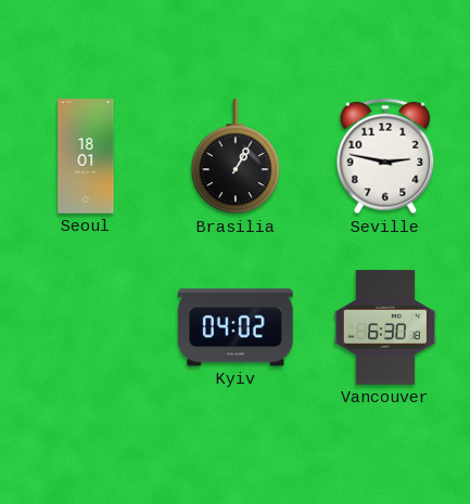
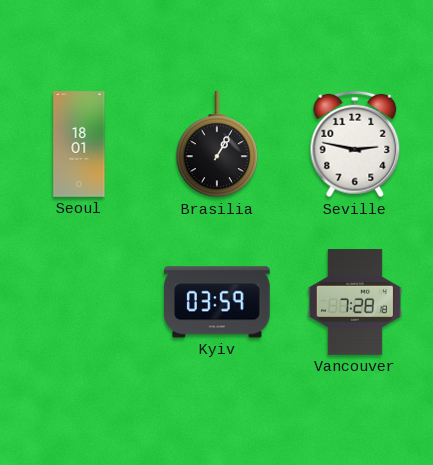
Kyiv: 04:02 -> 03:59
Vancouver: 6:30 -> 7:28
